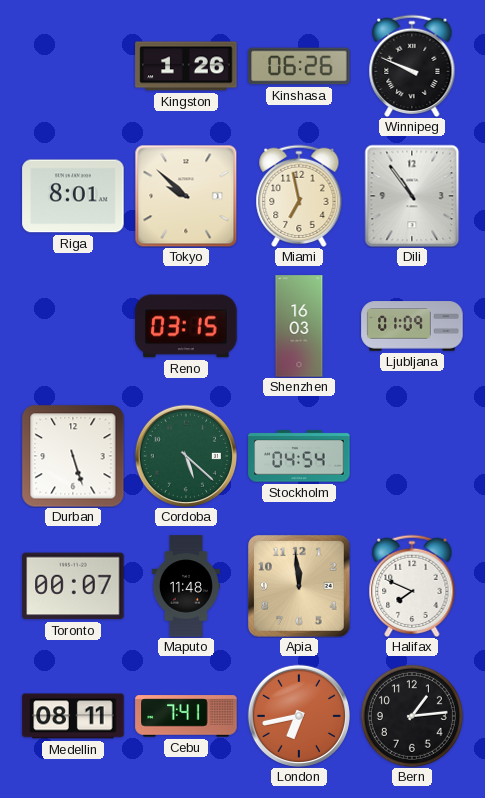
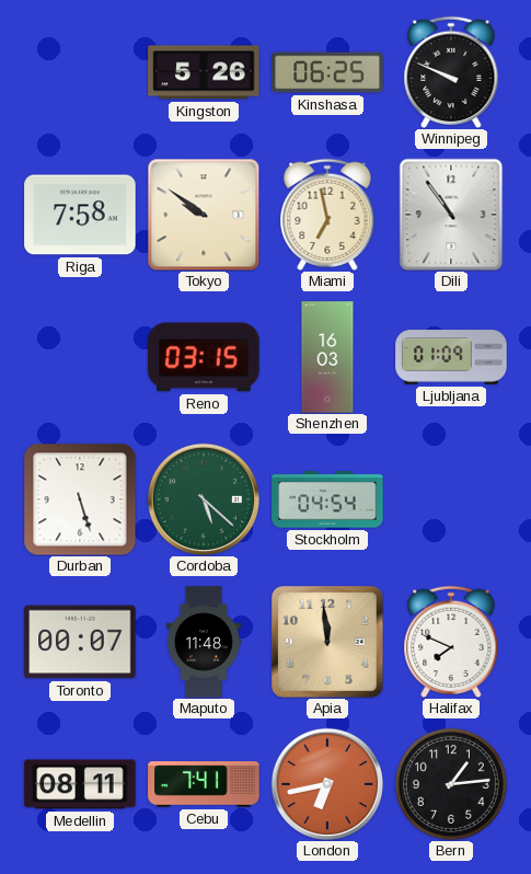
Kingston: 1:26 -> 5:26
Kinshasa: 06:26 -> 06:25
Riga: 8:01 -> 7:58
Tokyo: 9:52 -> 9:51
